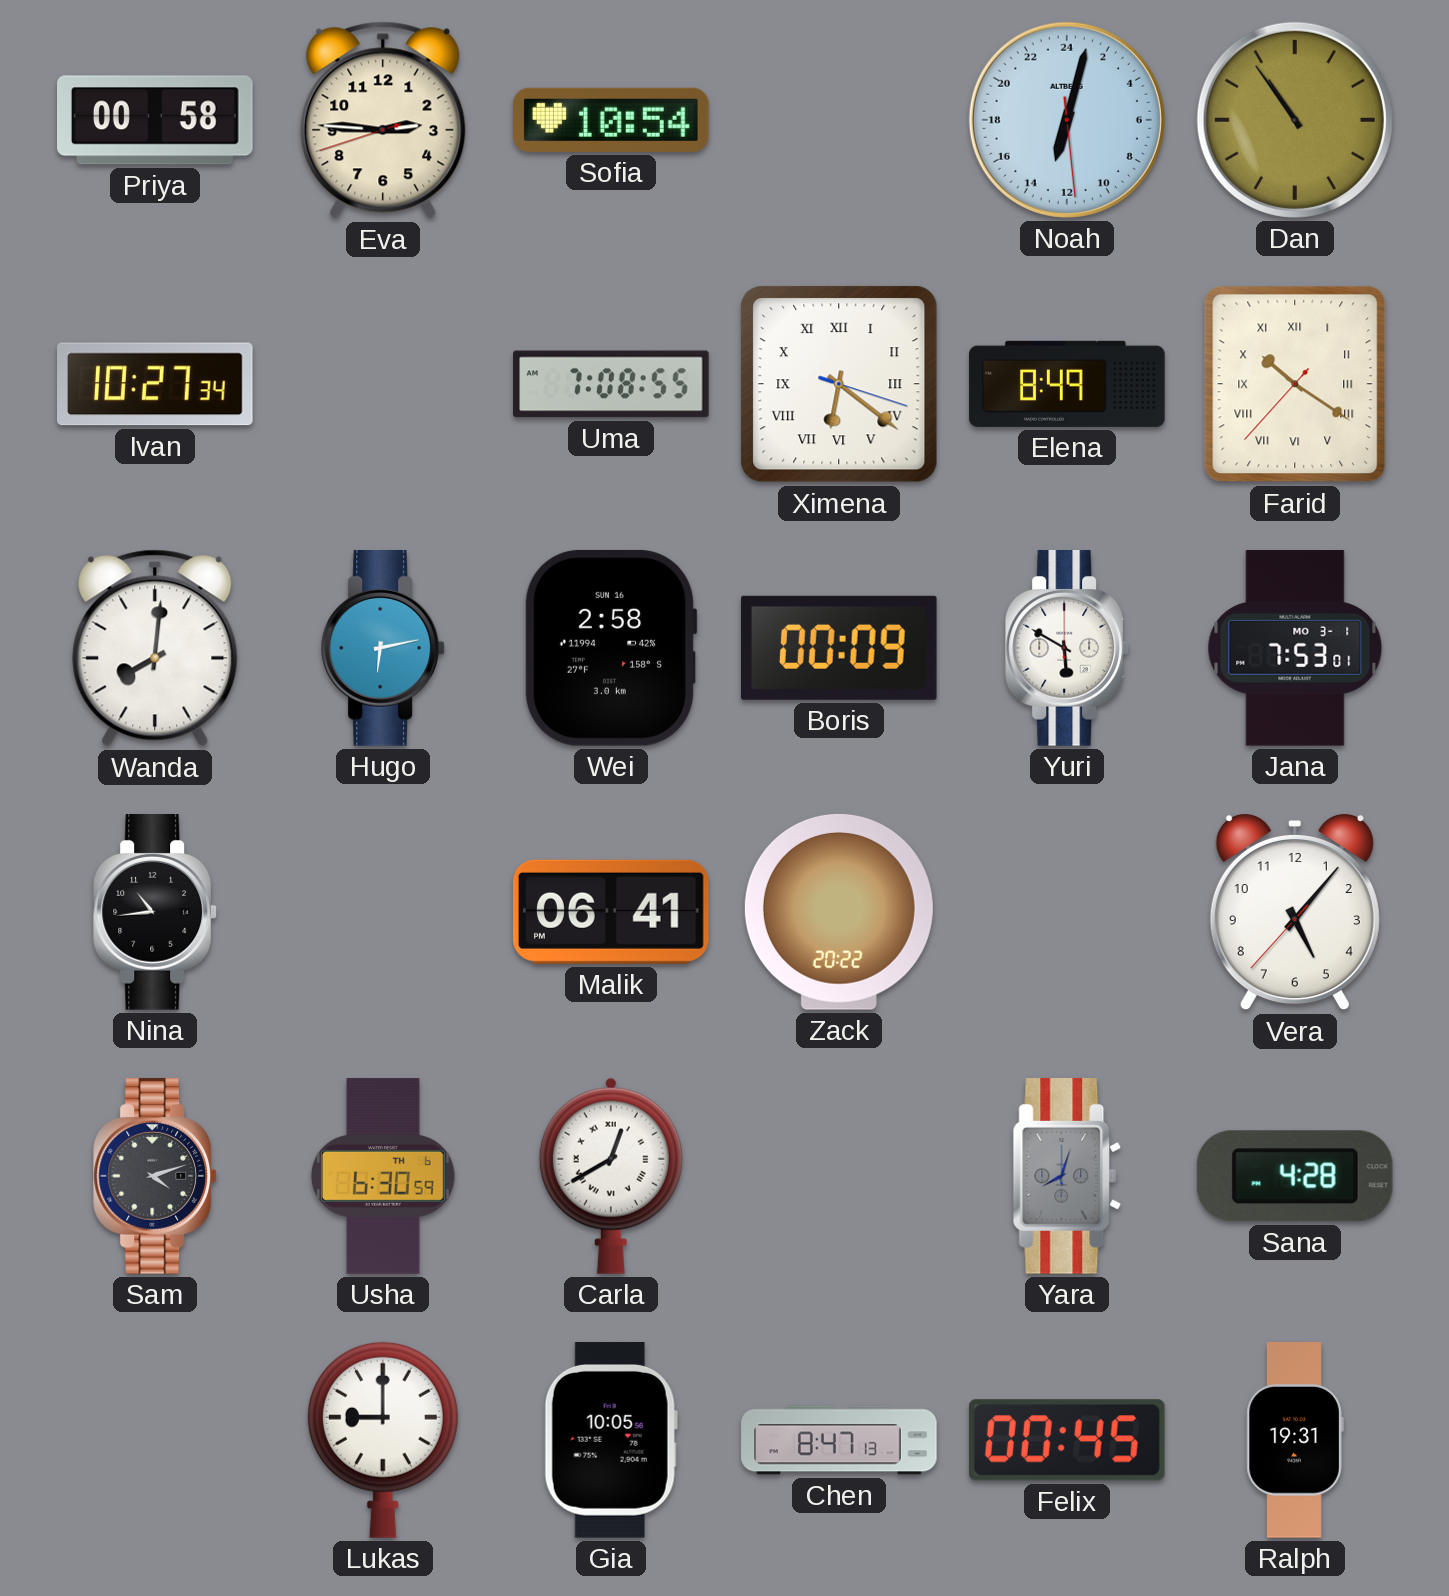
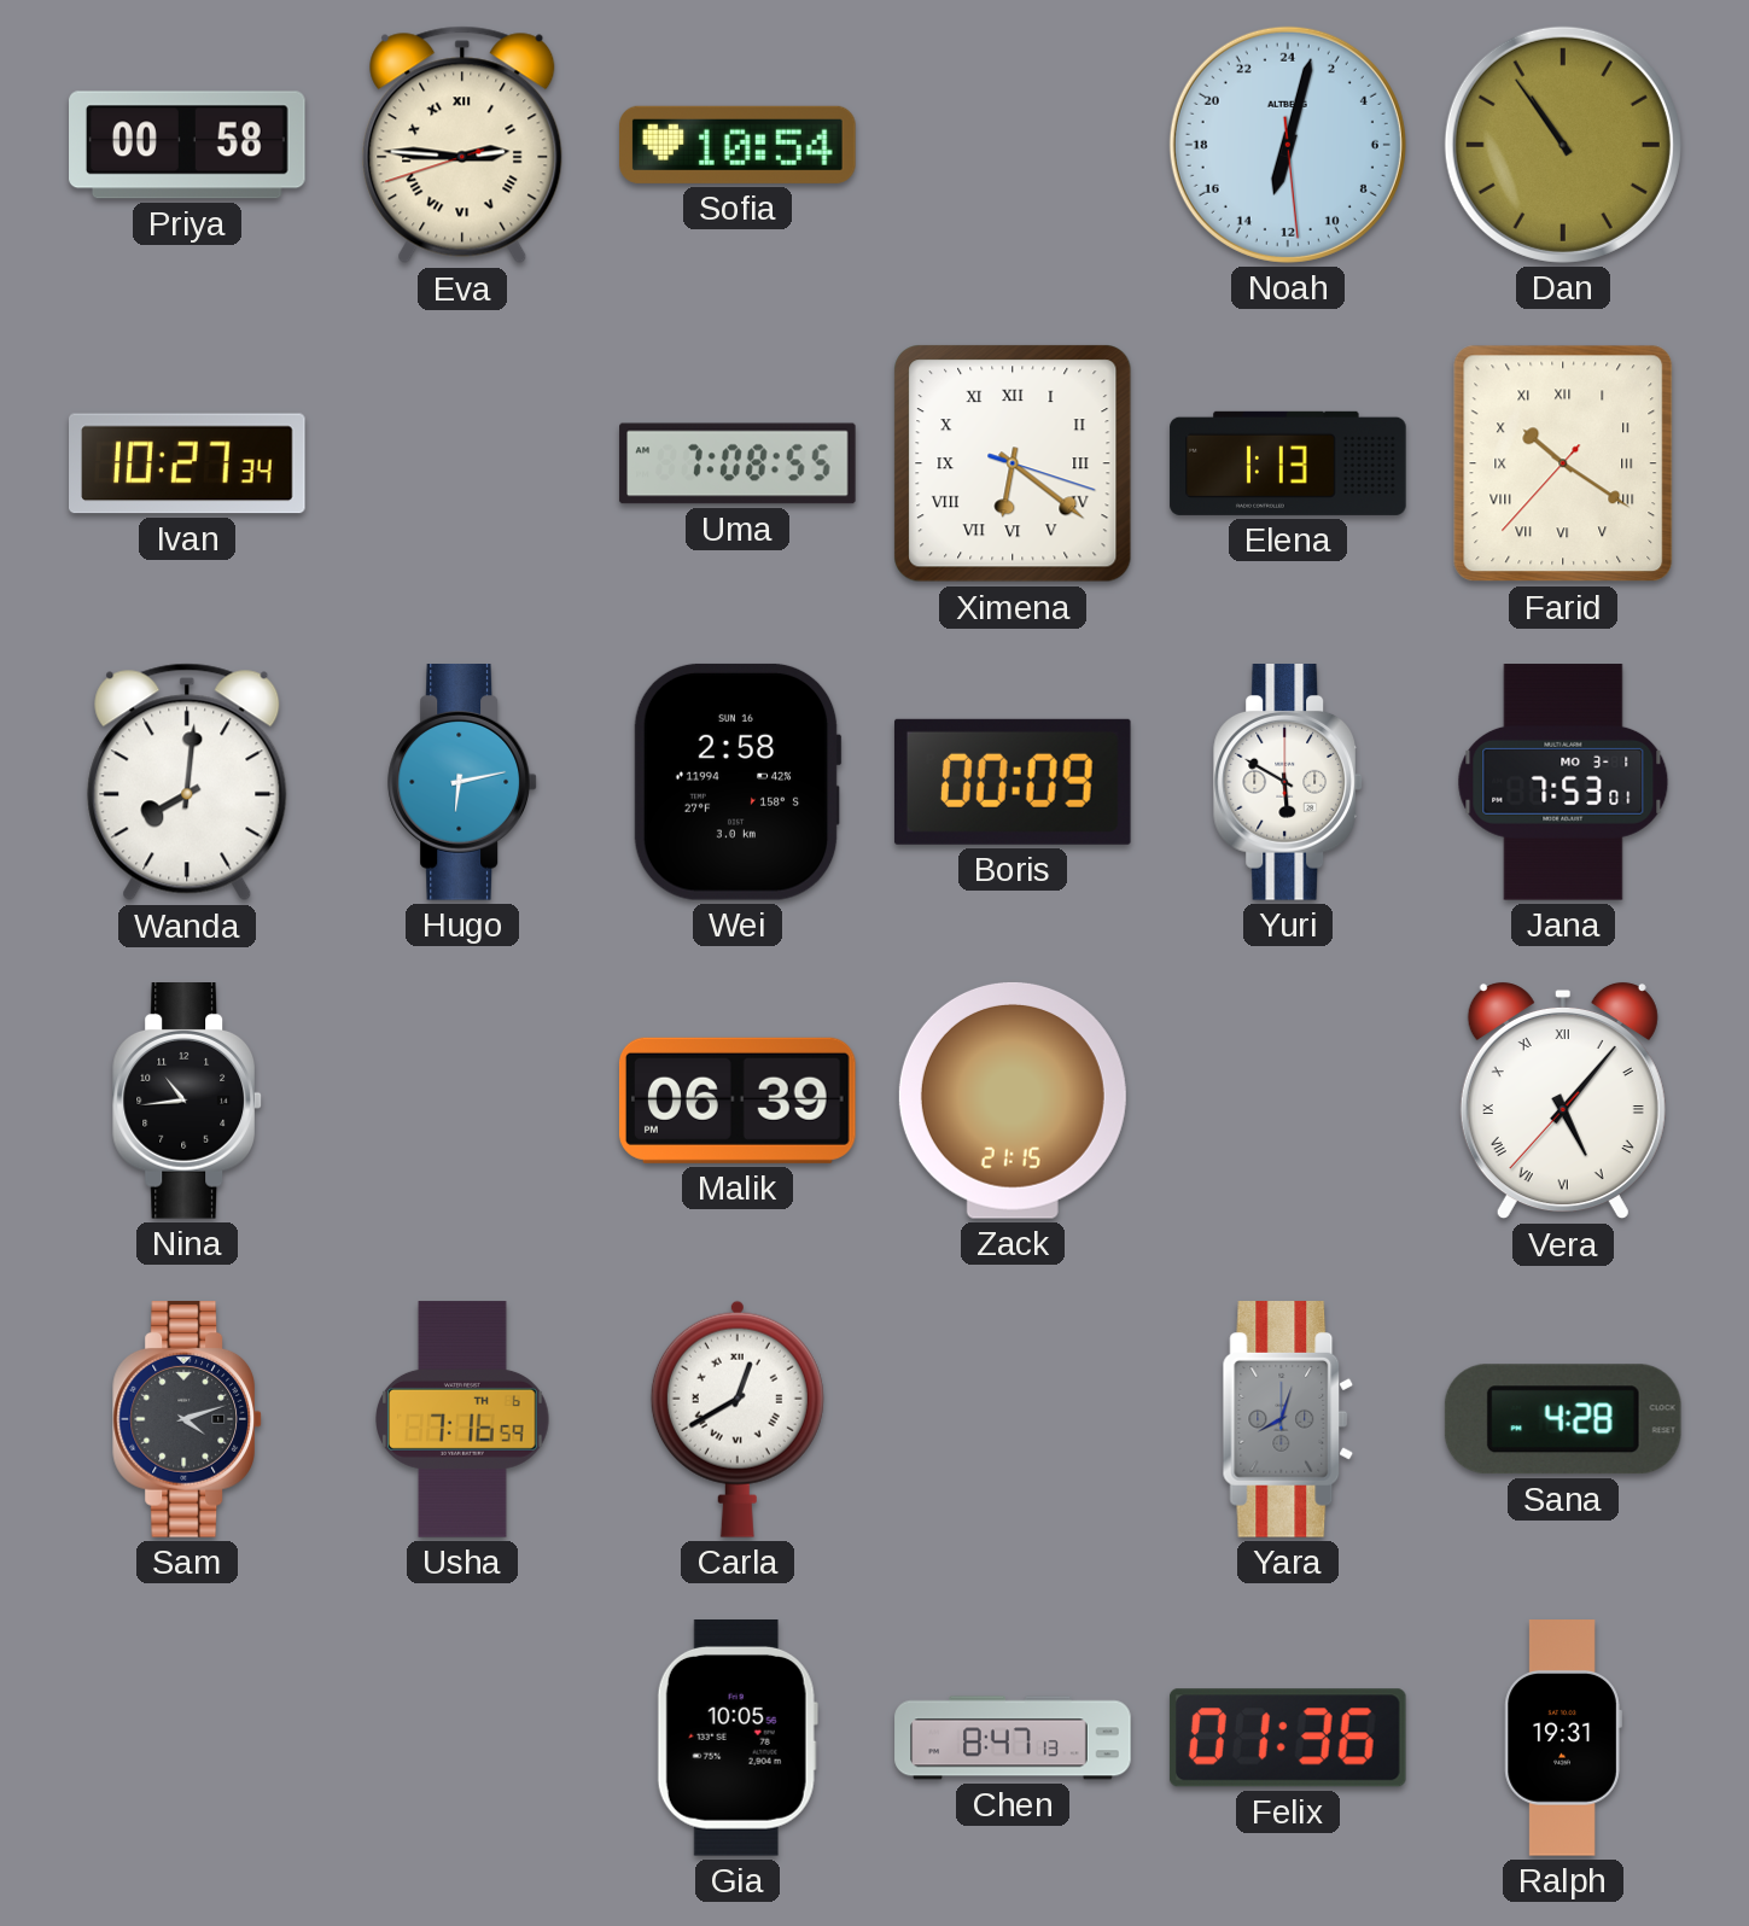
Eva numerals: Arabic -> Roman
Elena: 8:49 -> 1:13
Malik: 06:41 -> 06:39
Zack: 20:22 -> 21:15
Vera numerals: Arabic -> Roman
Usha: 6:30 -> 7:16
Lukas: 9:00 -> none
Felix: 00:45 -> 01:36
